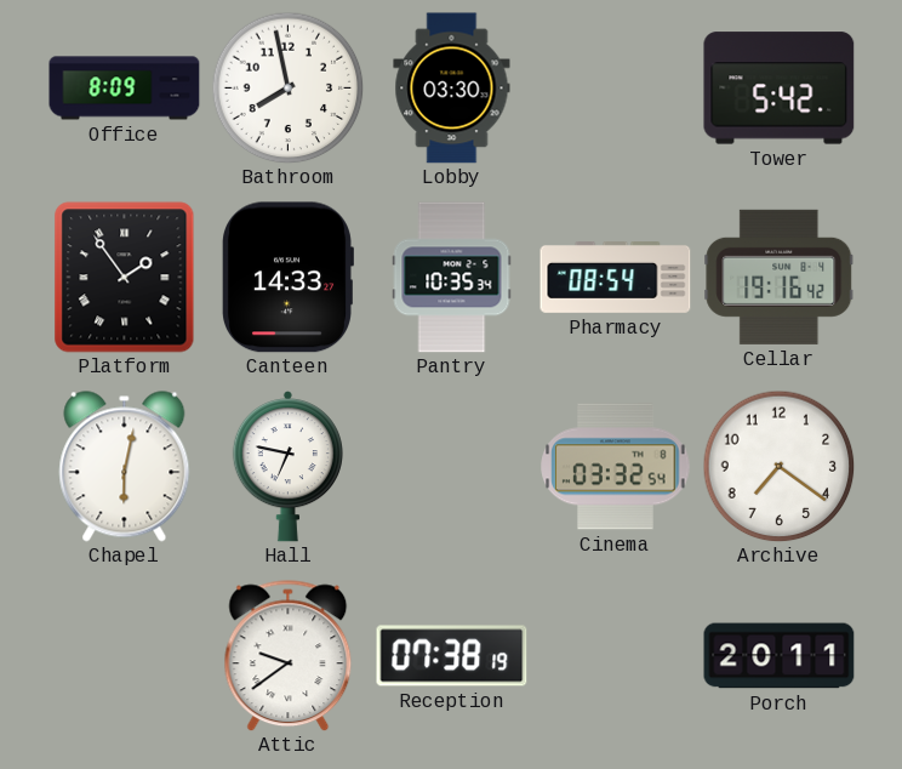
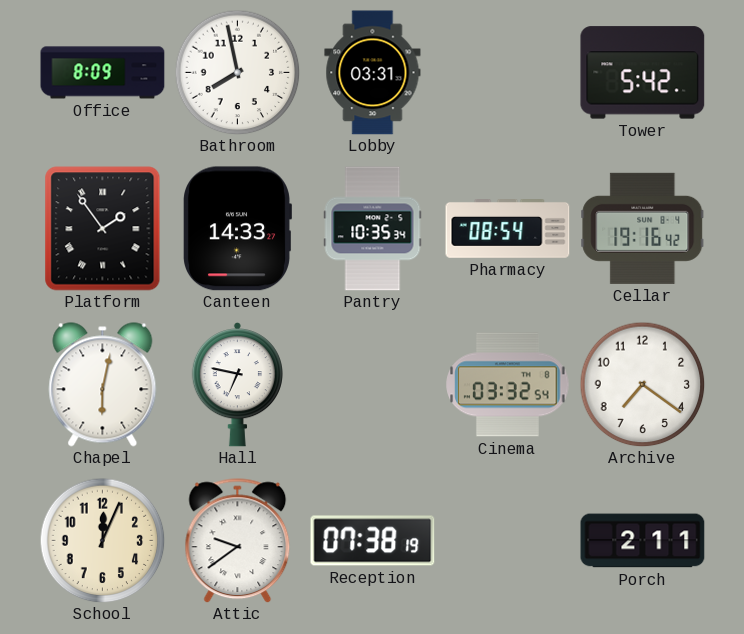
Lobby: 03:30 -> 03:31
School: none -> 12:04
Porch: 20:11 -> 2:11
